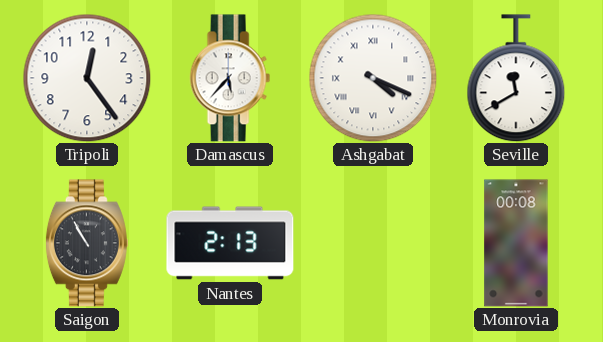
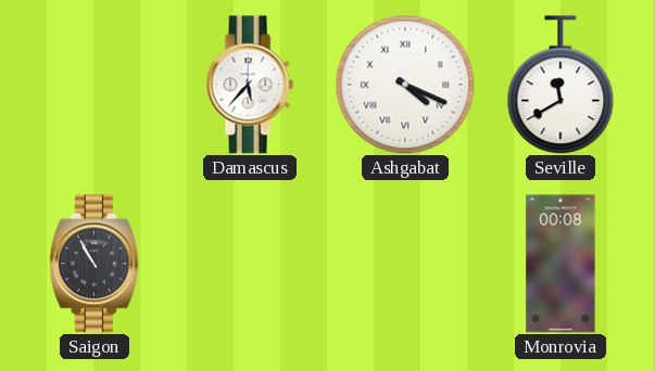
Tripoli: 12:24 -> none
Nantes: 2:13 -> none
